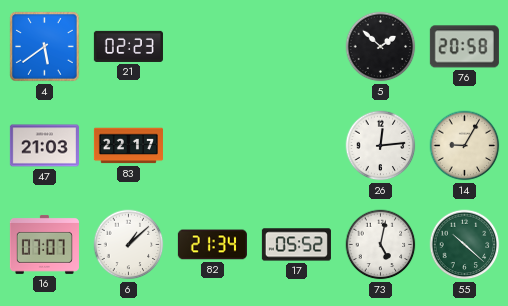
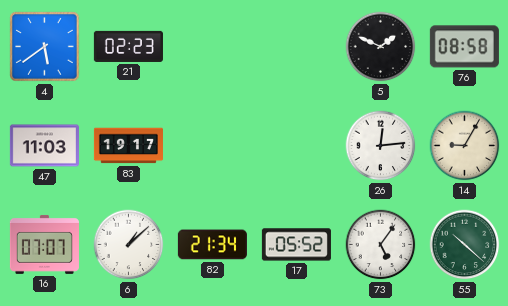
5: 1:52 -> 1:49
76: 20:58 -> 08:58
47: 21:03 -> 11:03
83: 22:17 -> 19:17
73: 5:02 -> 5:06
